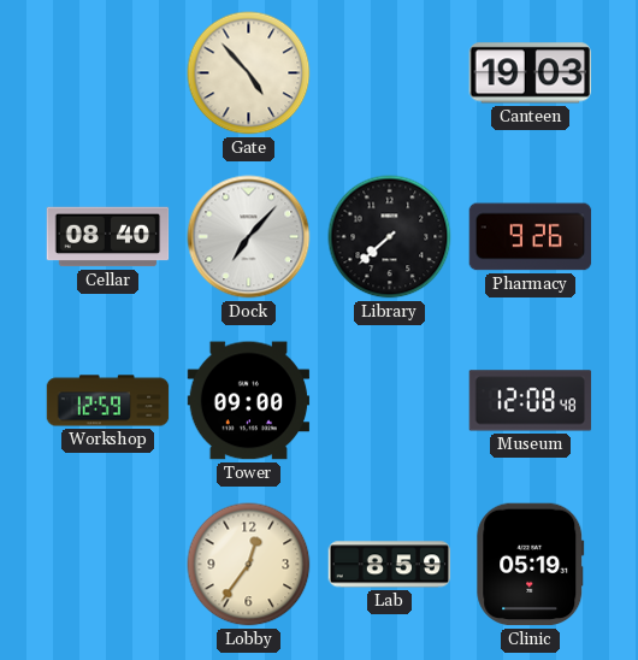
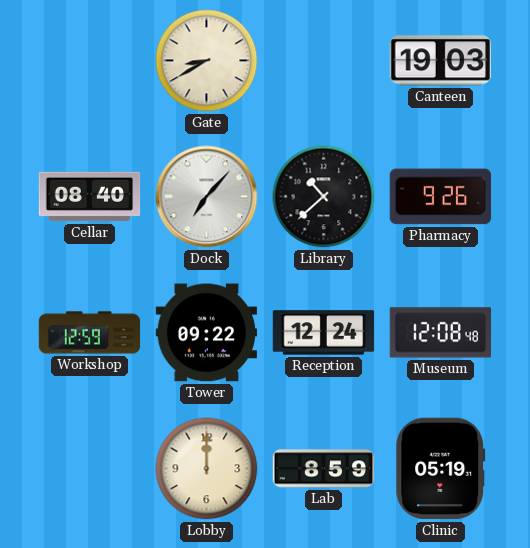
Gate: 4:53 -> 8:40
Library: 7:38 -> 10:38
Tower: 09:00 -> 09:22
Reception: none -> 12:24
Lobby: 12:36 -> 12:00
